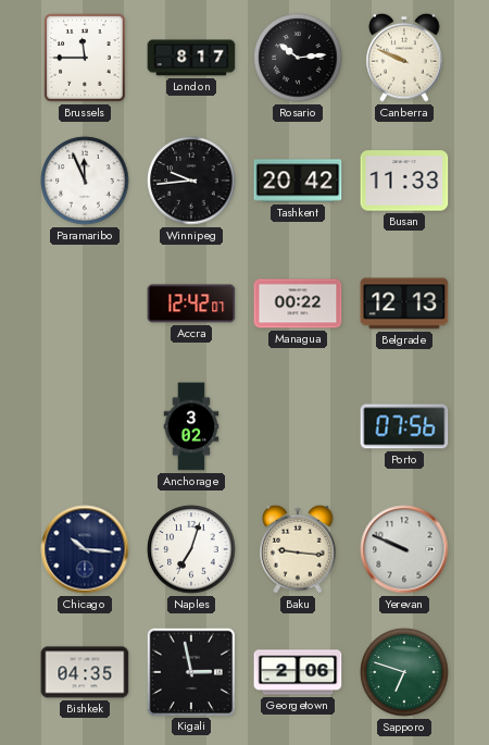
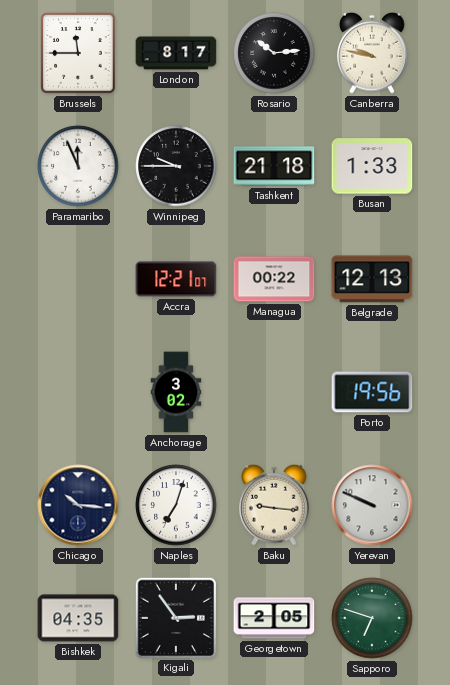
Canberra: 9:49 -> 9:47
Winnipeg: 9:44 -> 9:45
Tashkent: 20:42 -> 21:18
Busan: 11:33 -> 1:33
Accra: 12:42 -> 12:21
Porto: 07:56 -> 19:56
Kigali: 2:58 -> 2:54
Georgetown: 2:06 -> 2:05
